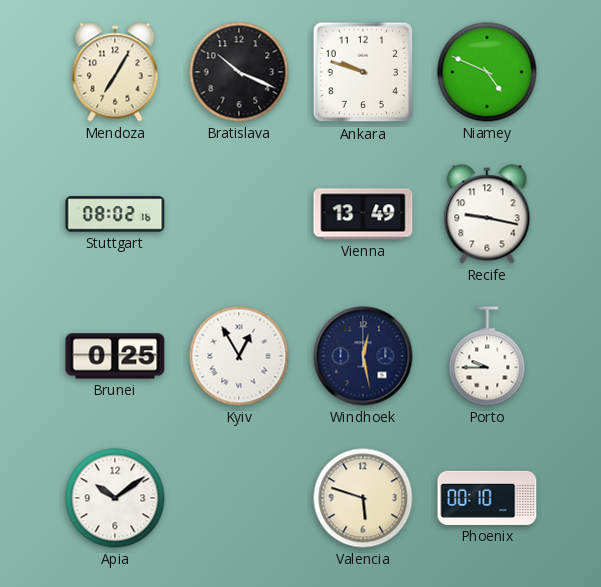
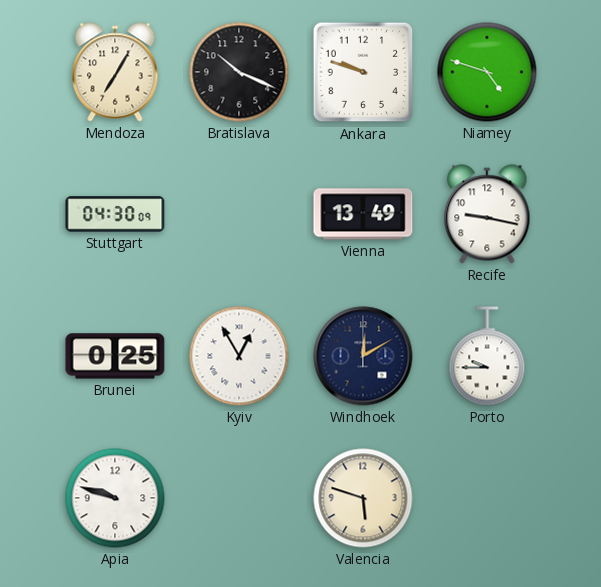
Niamey: 4:49 -> 4:48
Stuttgart: 08:02 -> 04:30
Windhoek: 12:28 -> 12:10
Apia: 10:09 -> 9:48
Phoenix: 00:10 -> none
